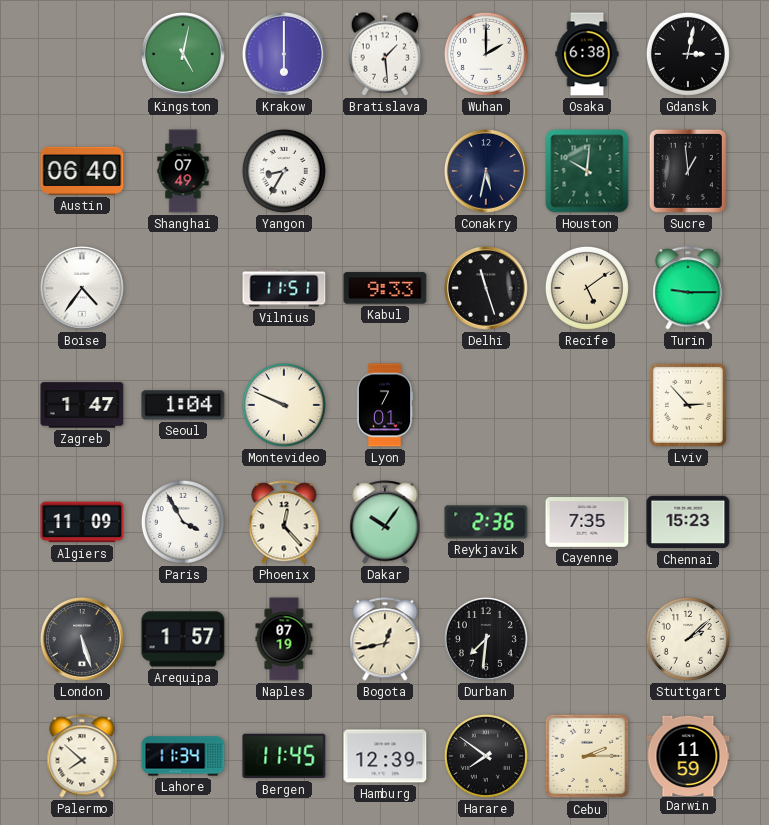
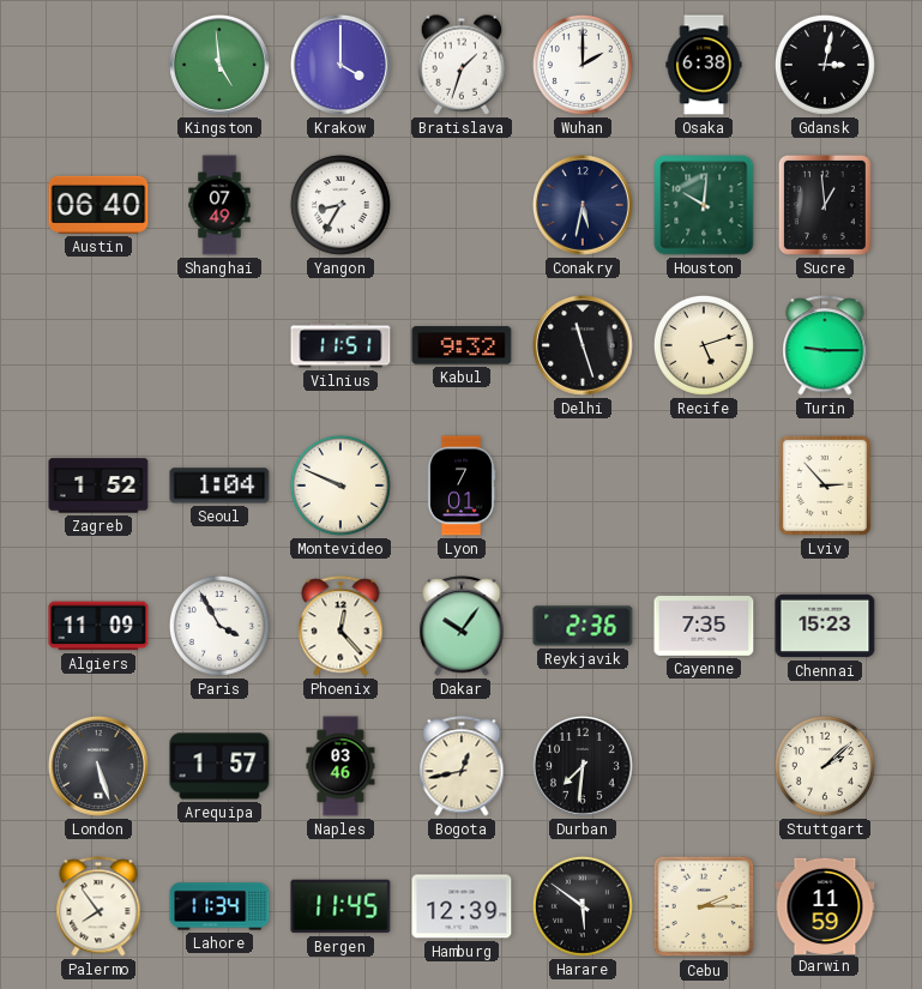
Kingston: 5:02 -> 4:59
Krakow: 6:00 -> 4:00
Bratislava: 1:29 -> 1:33
Boise: 4:36 -> none
Kabul: 9:33 -> 9:32
Recife: 5:09 -> 5:12
Zagreb: 1:47 -> 1:52
Naples: 07:19 -> 03:46
Palermo: 7:52 -> 7:54
Harare: 7:51 -> 5:51
